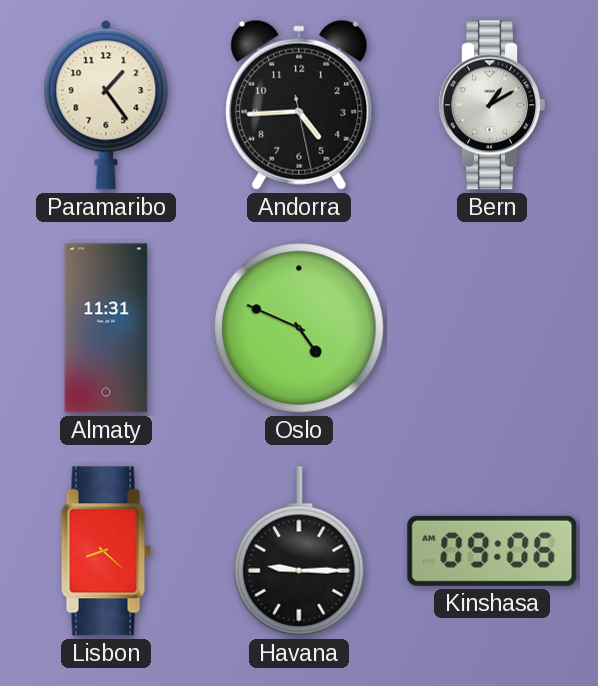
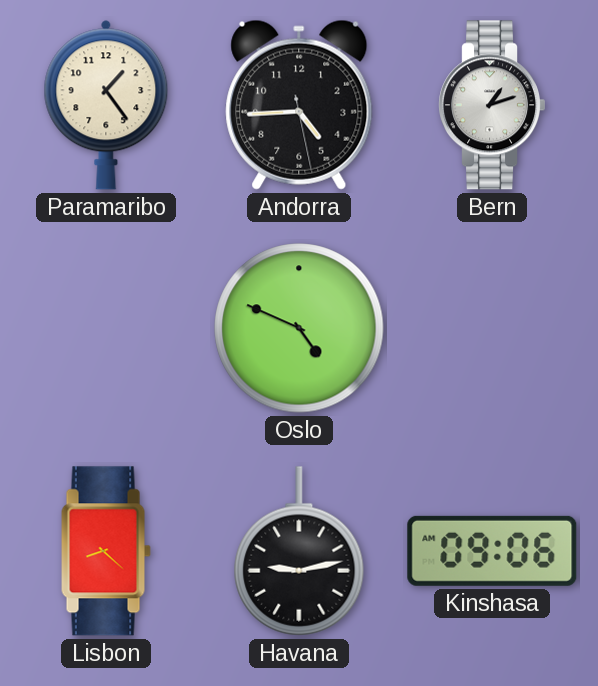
Bern: 1:10 -> 1:12
Almaty: 11:31 -> none
Havana: 9:15 -> 9:13
